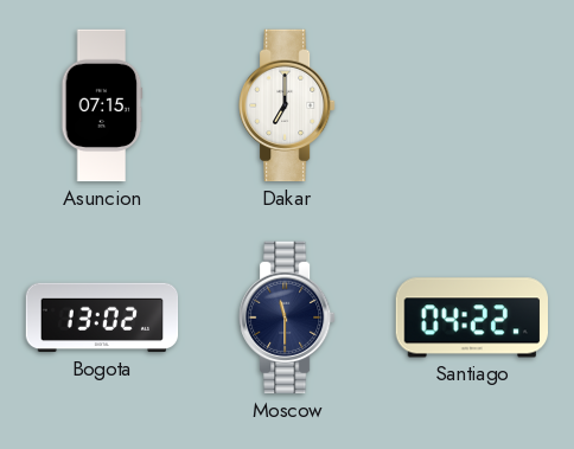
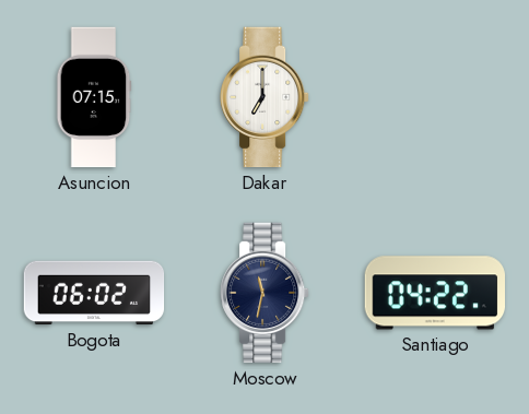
Bogota: 13:02 -> 06:02
Moscow: 11:30 -> 11:32
